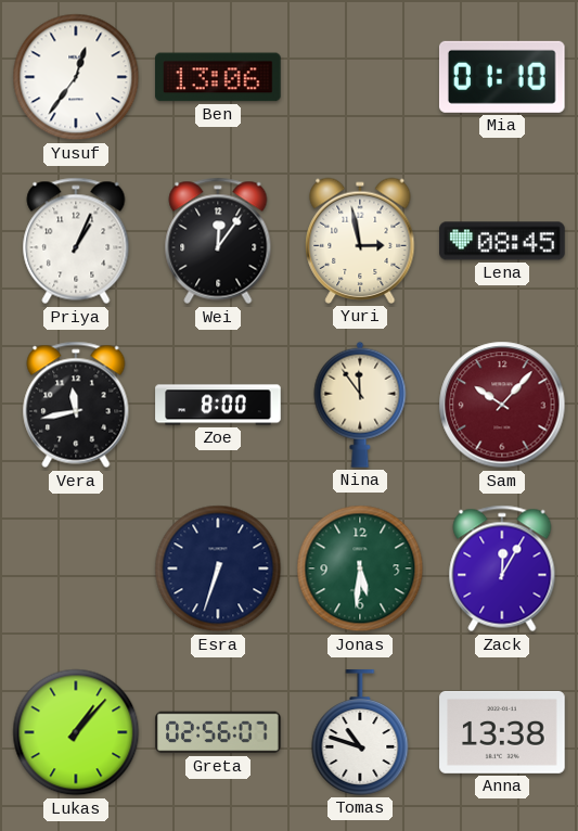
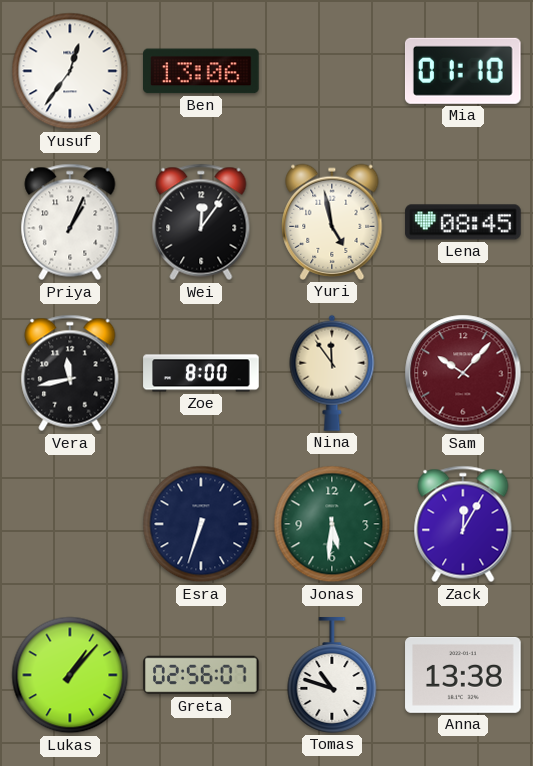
Yuri: 2:58 -> 4:58
